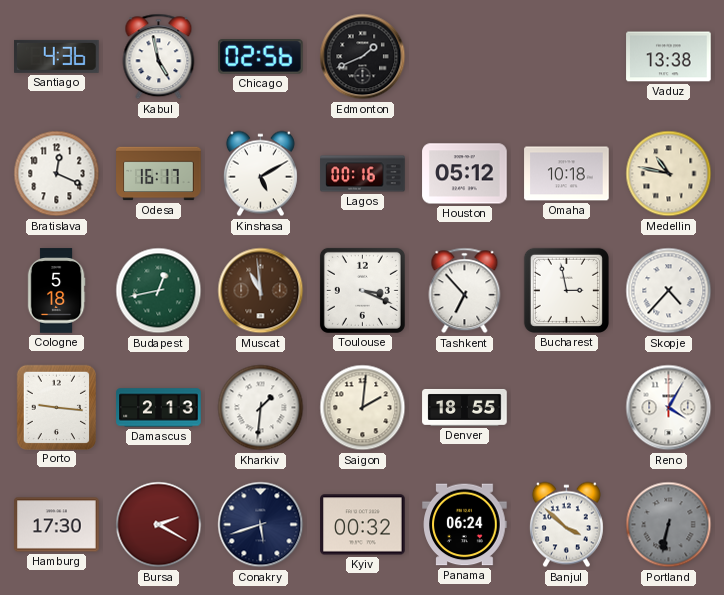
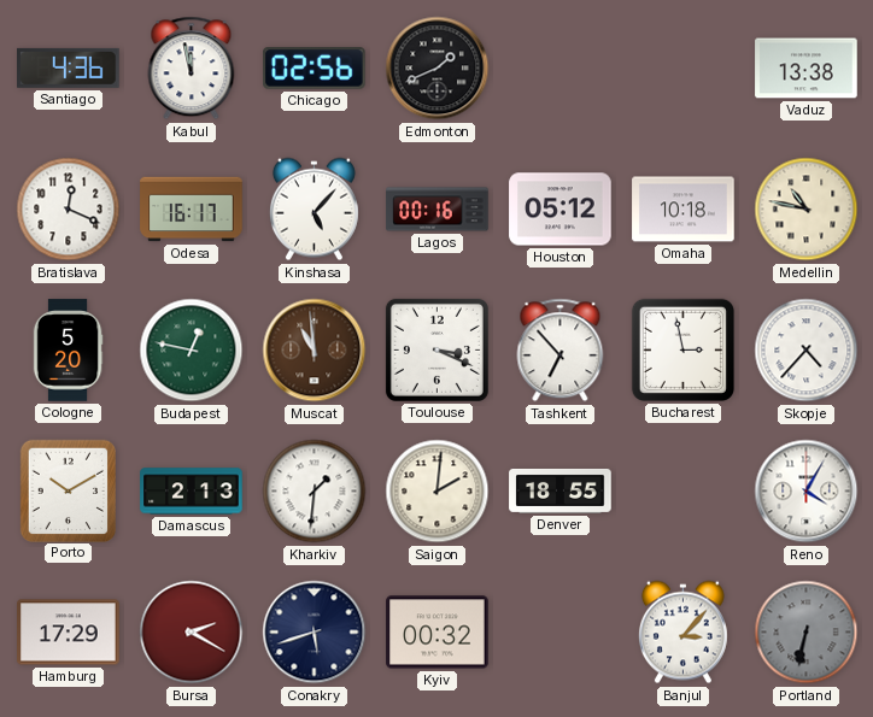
Kabul: 4:58 -> 11:58
Kinshasa: 5:10 -> 5:07
Cologne: 5:18 -> 5:20
Budapest: 12:43 -> 12:47
Porto: 9:16 -> 10:10
Hamburg: 17:30 -> 17:29
Panama: 06:24 -> none
Banjul: 3:52 -> 3:07
